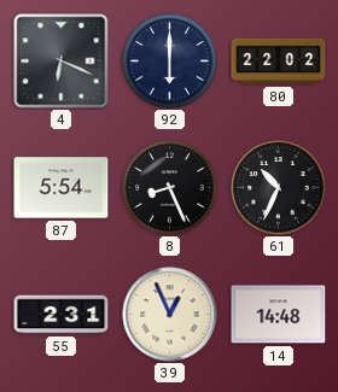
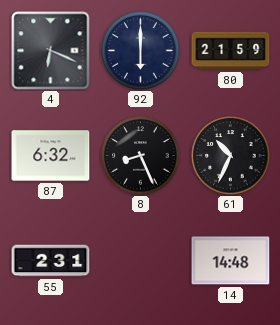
80: 22:02 -> 21:59
87: 5:54 -> 6:32
39: 12:56 -> none
